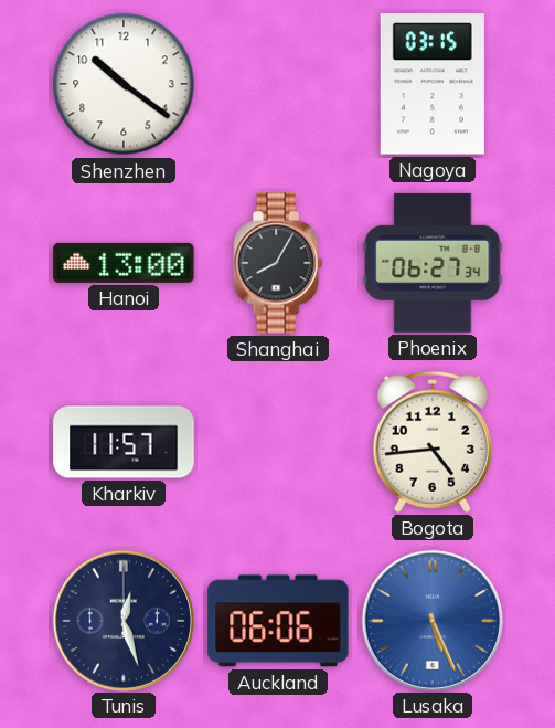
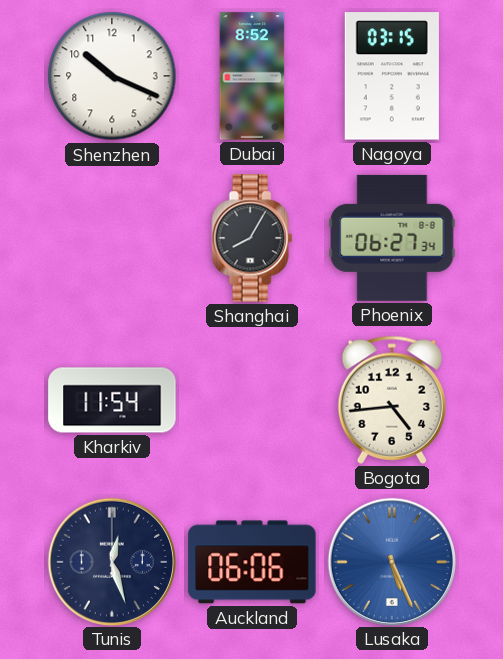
Shenzhen: 10:21 -> 10:19
Dubai: none -> 8:52
Hanoi: 13:00 -> none
Kharkiv: 11:57 -> 11:54
